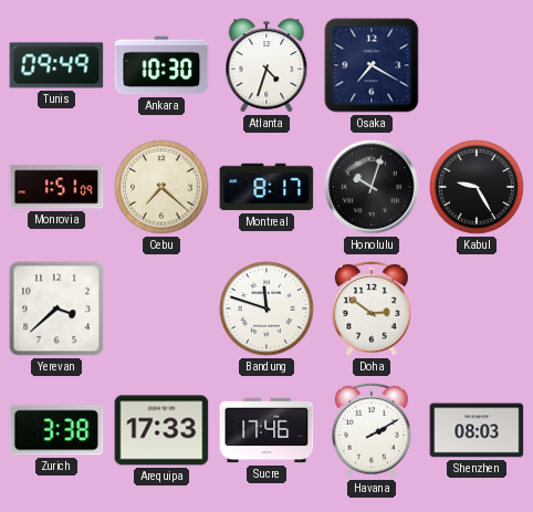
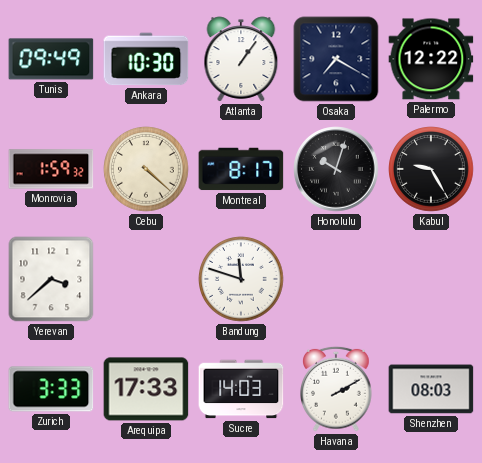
Atlanta: 4:33 -> 1:06
Palermo: none -> 12:22
Monrovia: 1:51 -> 1:59
Cebu: 7:22 -> 4:22
Doha: 2:51 -> none
Zurich: 3:38 -> 3:33
Sucre: 17:46 -> 14:03
